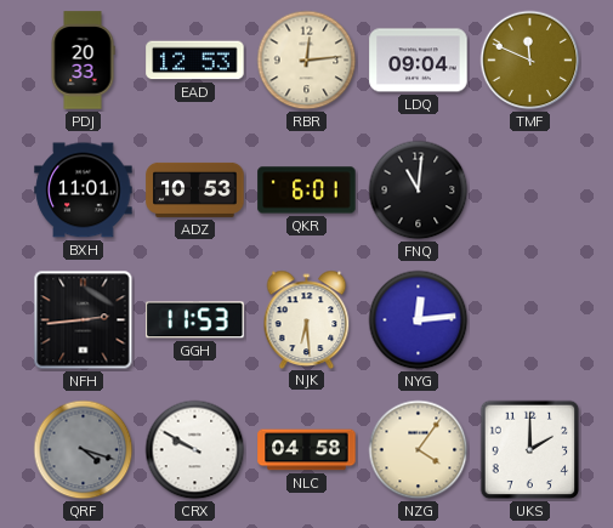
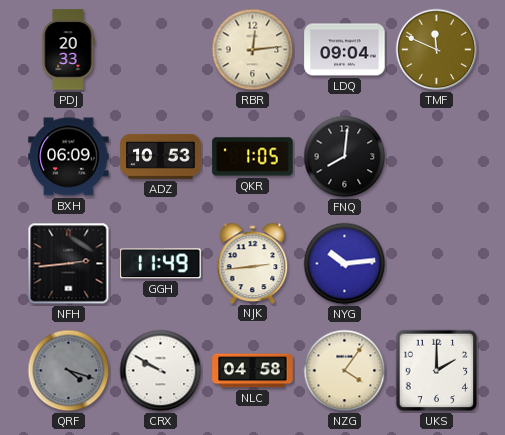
EAD: 12:53 -> none
BXH: 11:01 -> 06:09
QKR: 6:01 -> 1:05
FNQ: 11:01 -> 8:01
GGH: 11:53 -> 11:49
NJK: 6:29 -> 2:44
NYG: 12:14 -> 10:14
